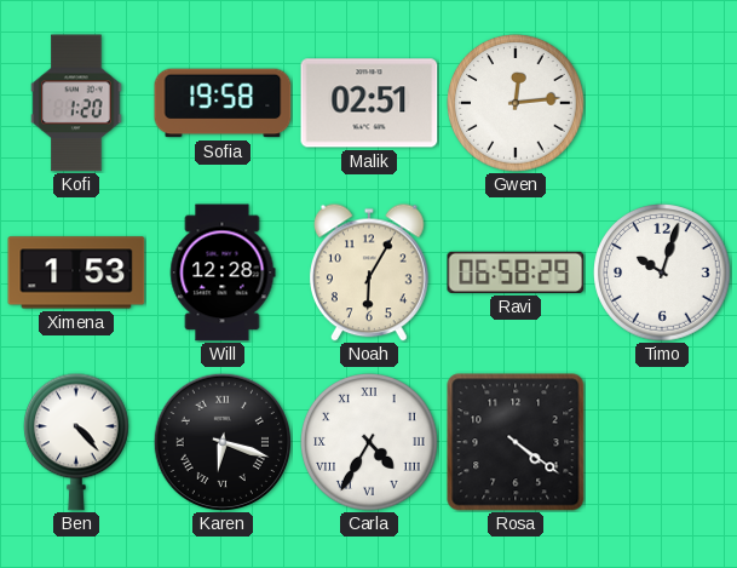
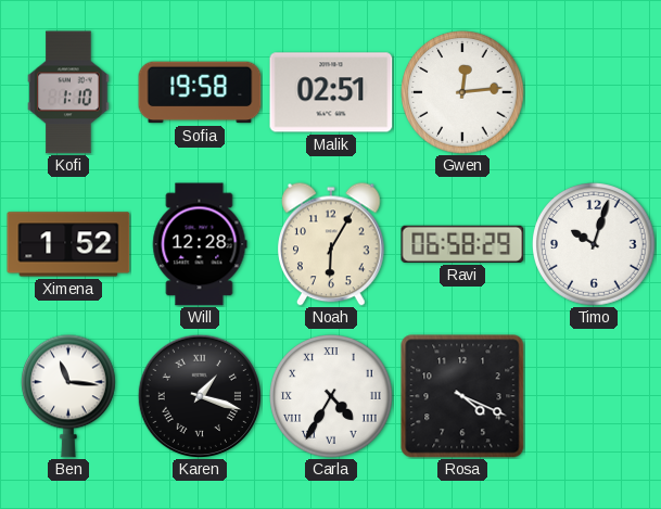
Kofi: 1:20 -> 1:10
Ximena: 1:53 -> 1:52
Ben: 4:23 -> 11:16
Karen: 6:18 -> 1:18
Rosa: 4:21 -> 4:19
